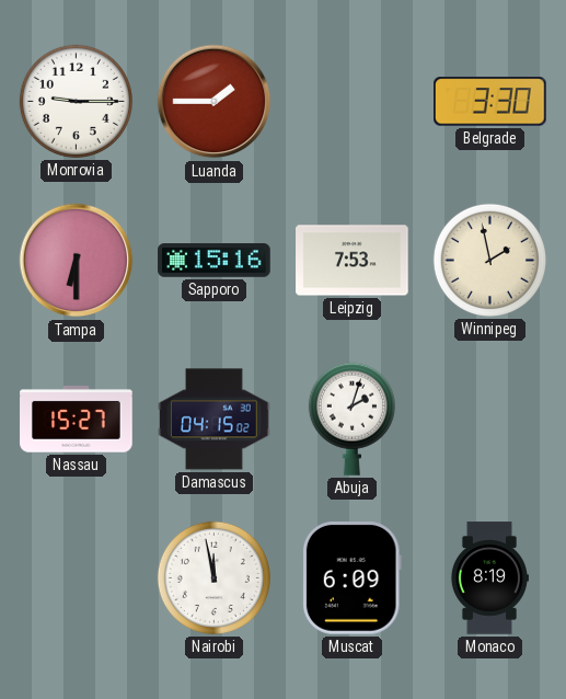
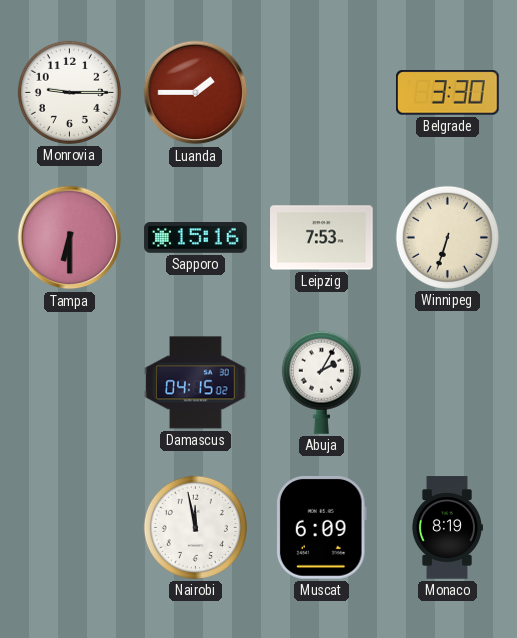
Winnipeg: 1:58 -> 6:33
Nassau: 15:27 -> none
Abuja: 2:03 -> 2:05
